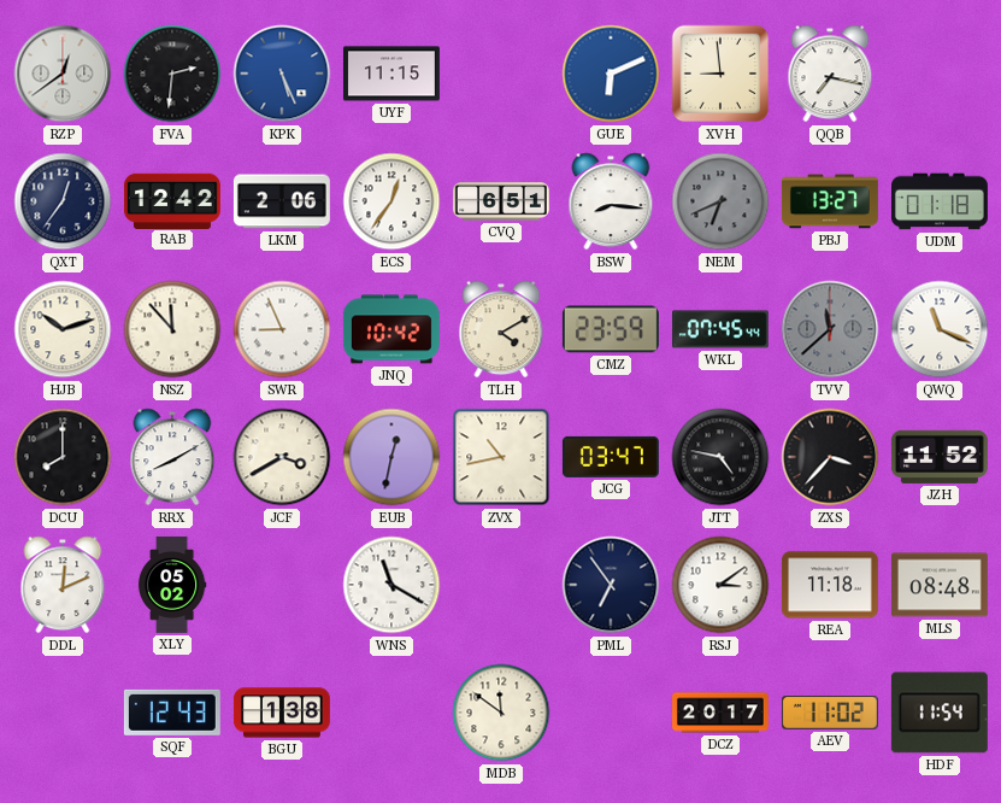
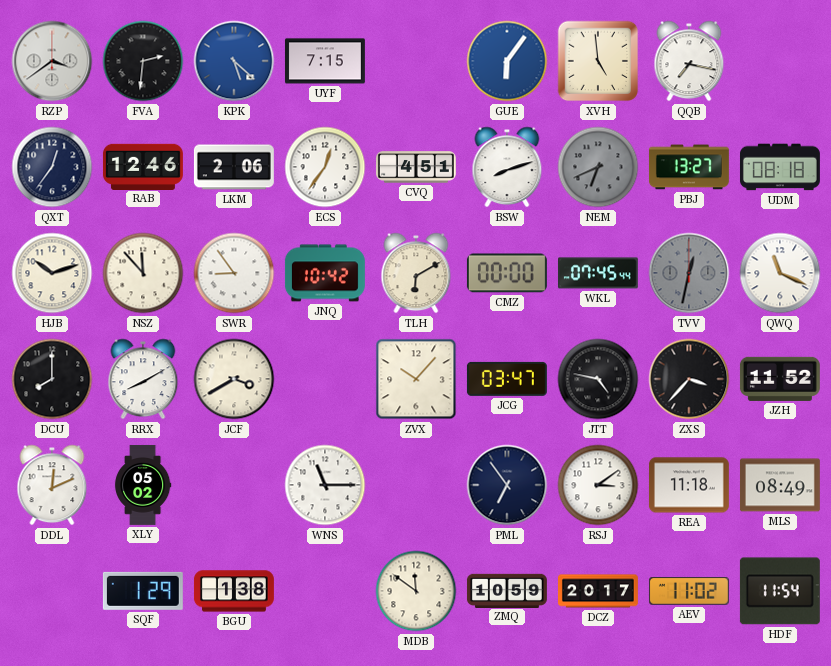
RZP: 12:39 -> 3:39
KPK: 5:26 -> 5:22
UYF: 11:15 -> 7:15
GUE: 6:11 -> 6:06
XVH: 8:59 -> 4:59
RAB: 12:42 -> 12:46
CVQ: 6:51 -> 4:51
BSW: 8:16 -> 8:12
UDM: 01:18 -> 08:18
SWR: 8:56 -> 8:54
TLH: 4:10 -> 6:10
CMZ: 23:59 -> 00:00
TVV: 11:38 -> 12:32
EUB: 12:32 -> none
ZVX: 10:43 -> 10:07
WNS: 11:20 -> 11:15
MLS: 08:48 -> 08:49
SQF: 12:43 -> 1:29
ZMQ: none -> 10:59
